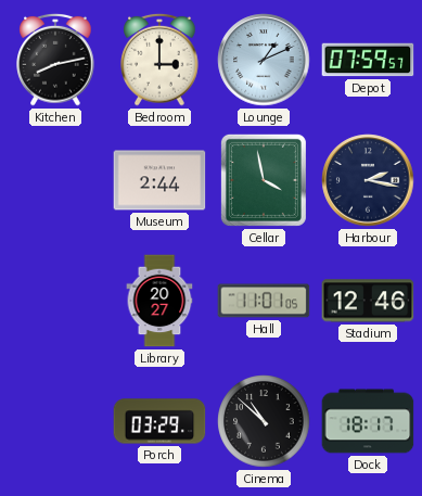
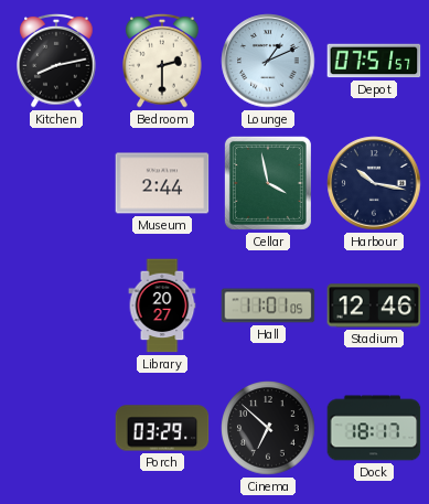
Bedroom: 3:00 -> 2:30
Depot: 07:59 -> 07:51
Harbour: 2:17 -> 10:17
Cinema: 10:52 -> 6:52
